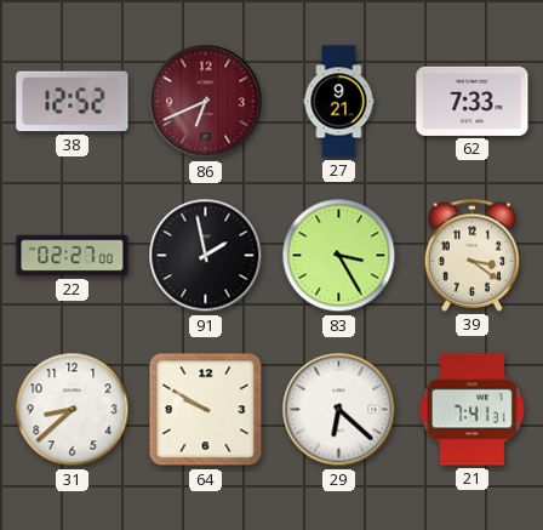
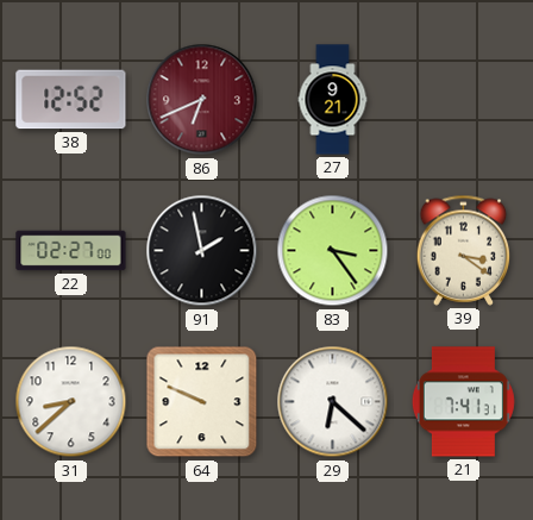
62: 7:33 -> none
83: 3:25 -> 3:24
64: 9:50 -> 9:49
